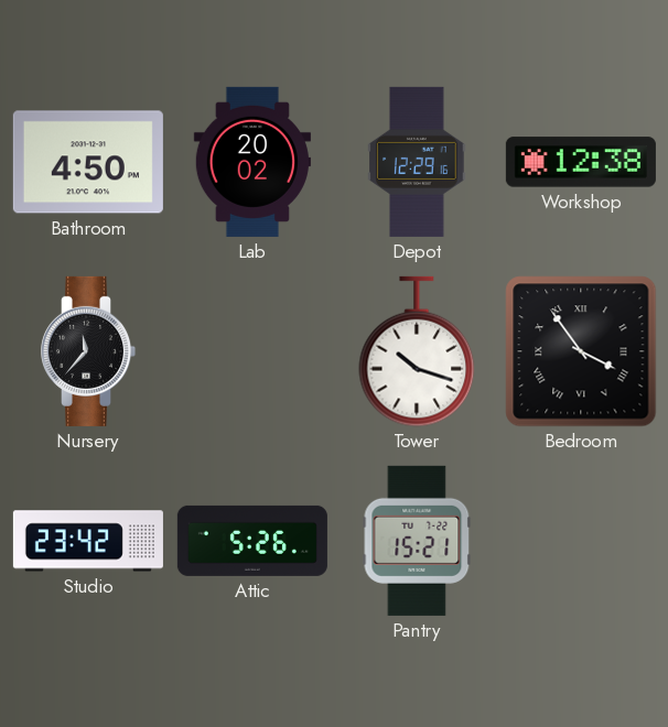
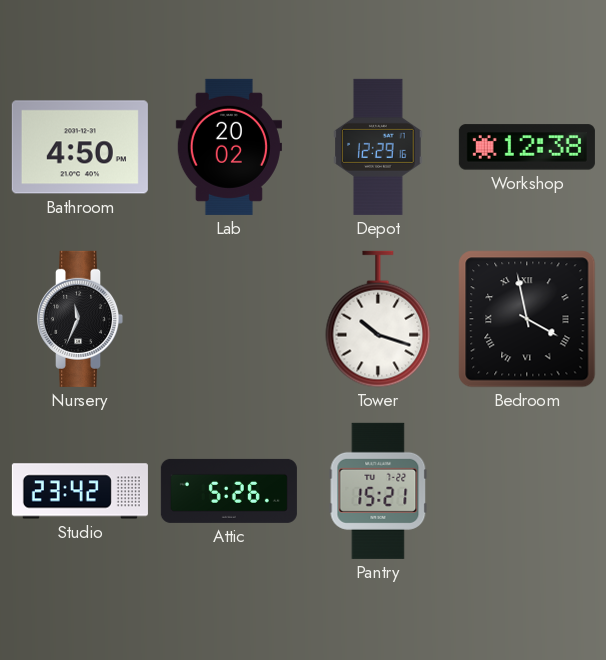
Nursery: 11:37 -> 11:34
Bedroom: 3:54 -> 3:58
